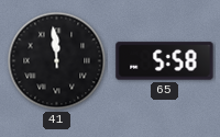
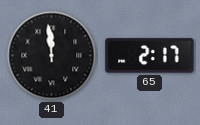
65: 5:58 -> 2:17
